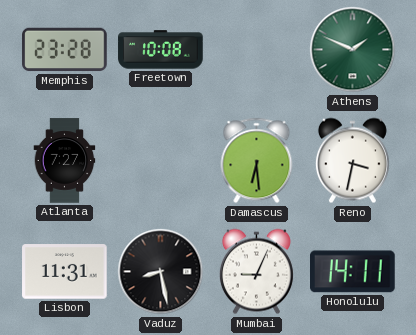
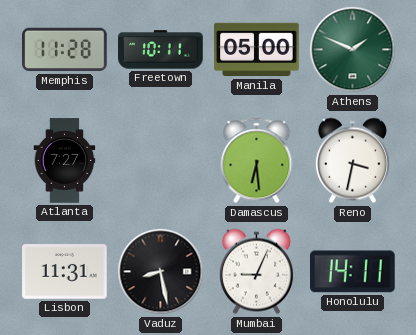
Memphis: 23:28 -> 11:28
Freetown: 10:08 -> 10:11
Manila: none -> 05:00
